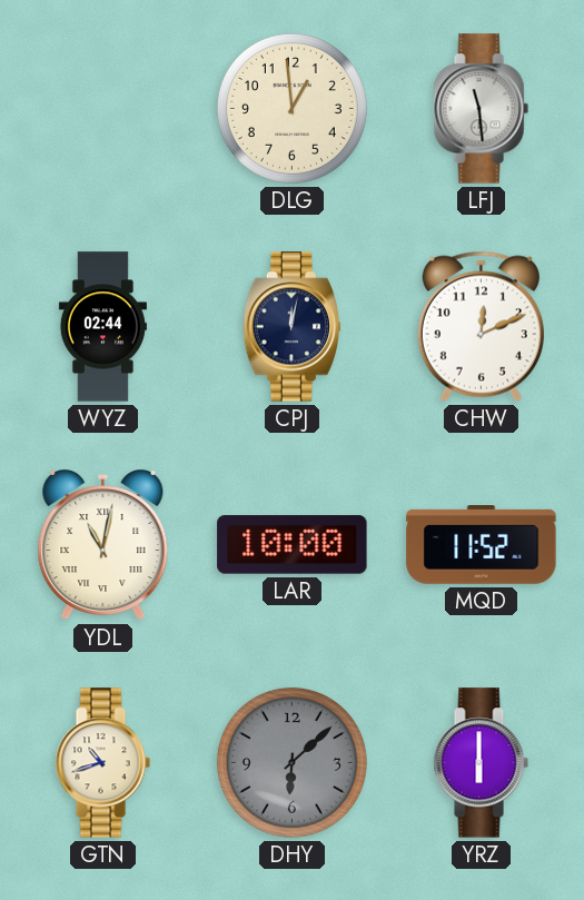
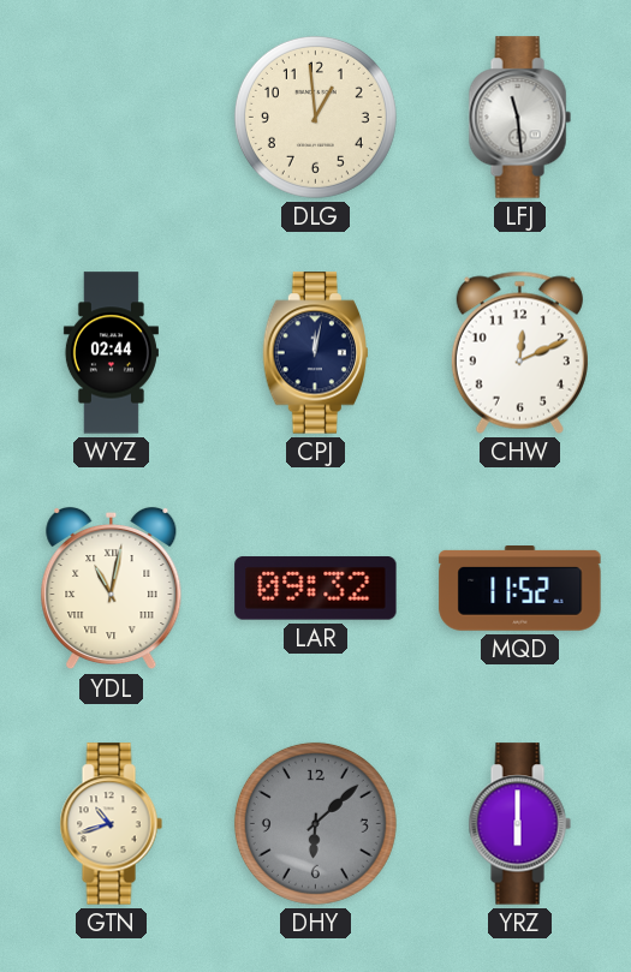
LAR: 10:00 -> 09:32
